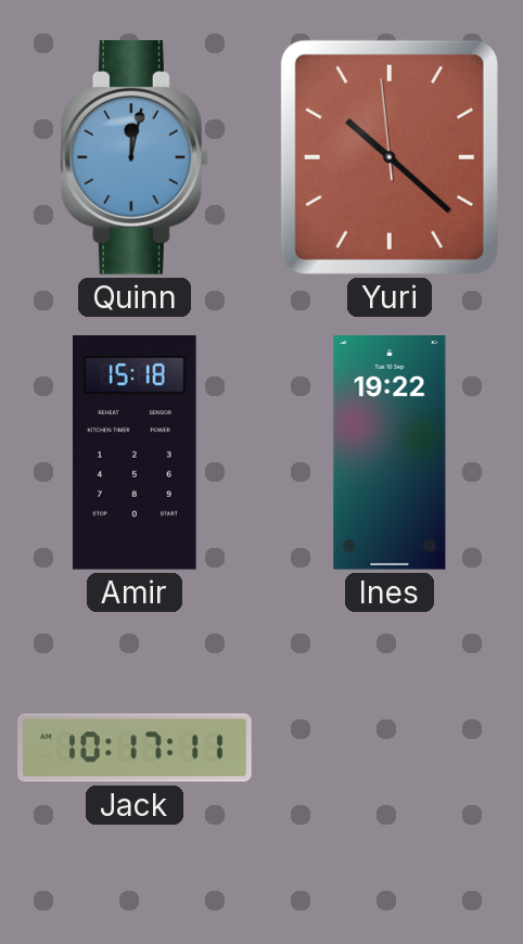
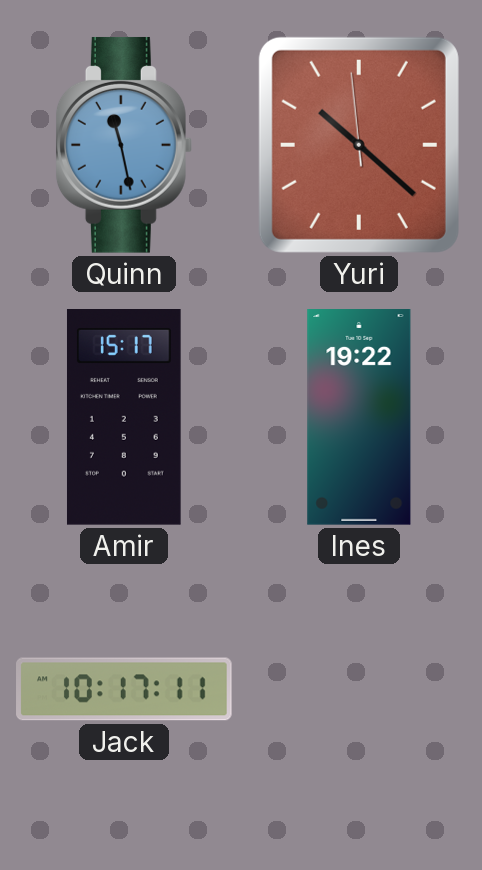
Quinn: 12:02 -> 11:28
Amir: 15:18 -> 15:17
